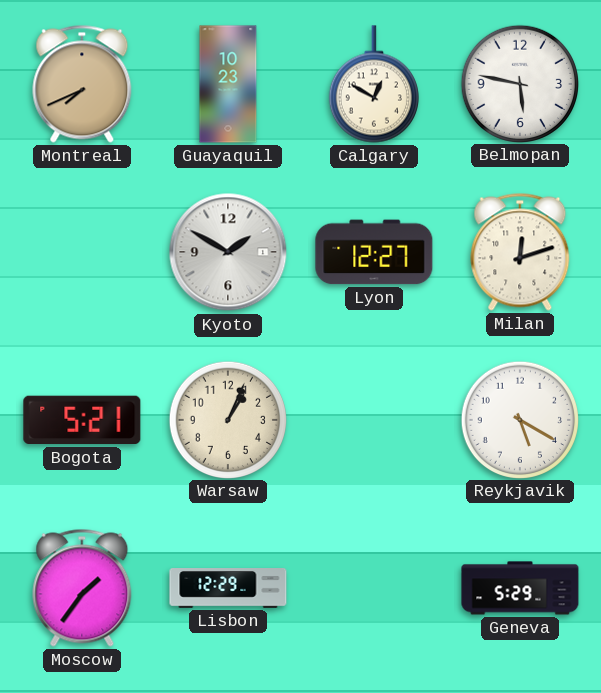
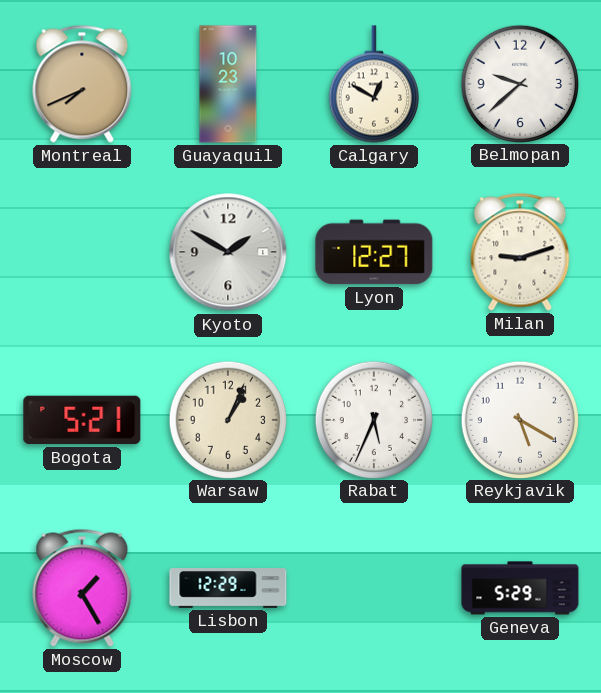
Belmopan: 5:47 -> 9:38
Milan: 12:12 -> 9:12
Rabat: none -> 5:34
Moscow: 1:36 -> 1:25
